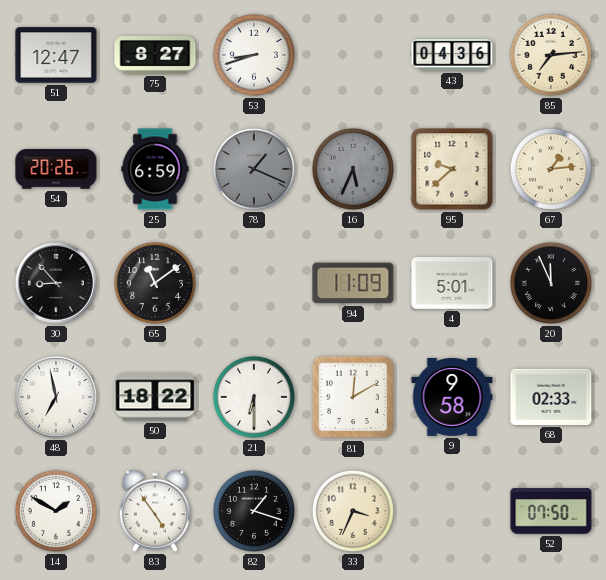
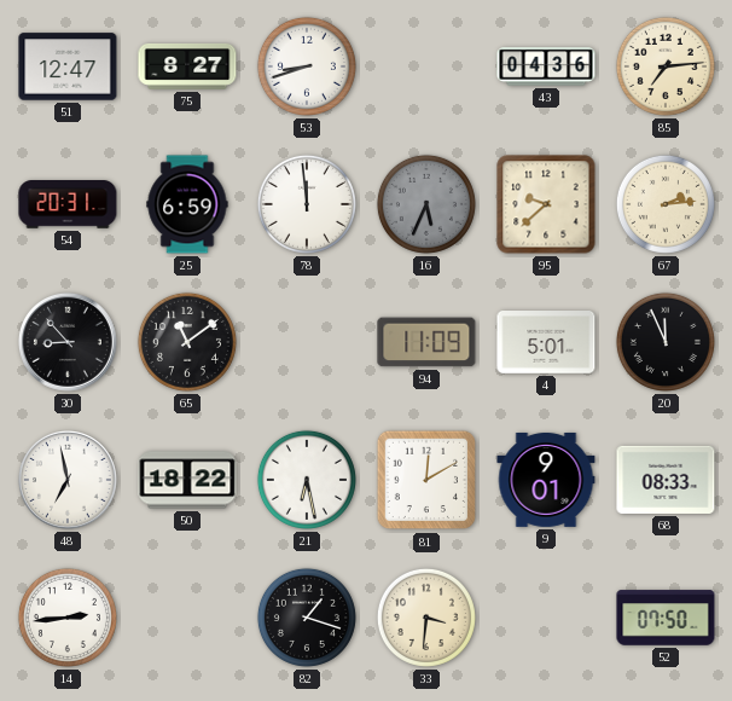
54: 20:26 -> 20:31
78: 1:19 -> 11:59
78 dial: grey -> white
67: 1:14 -> 2:14
21: 6:30 -> 6:28
9: 9:58 -> 9:01
68: 02:33 -> 08:33
14: 1:50 -> 2:44
83: 4:54 -> none
33: 3:34 -> 3:31
